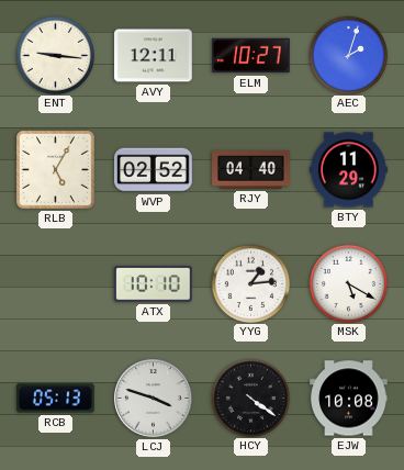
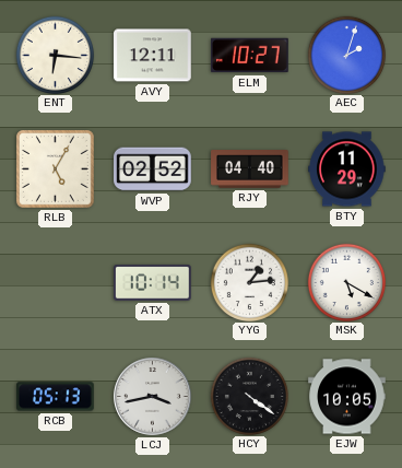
ENT: 9:16 -> 6:16
ATX: 10:10 -> 10:14
LCJ: 3:48 -> 3:43
EJW: 10:08 -> 10:05
